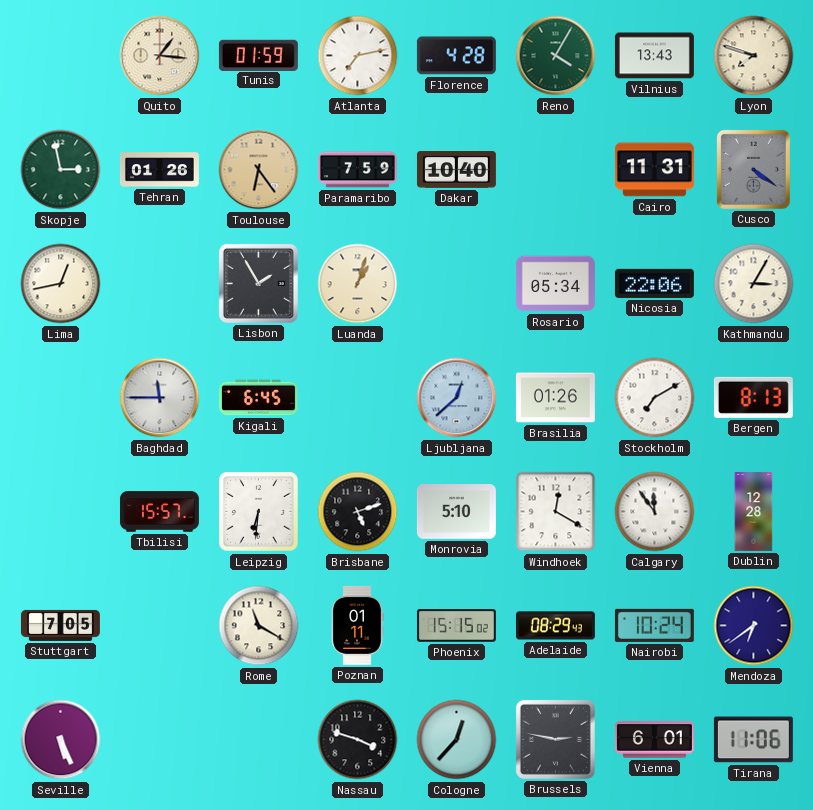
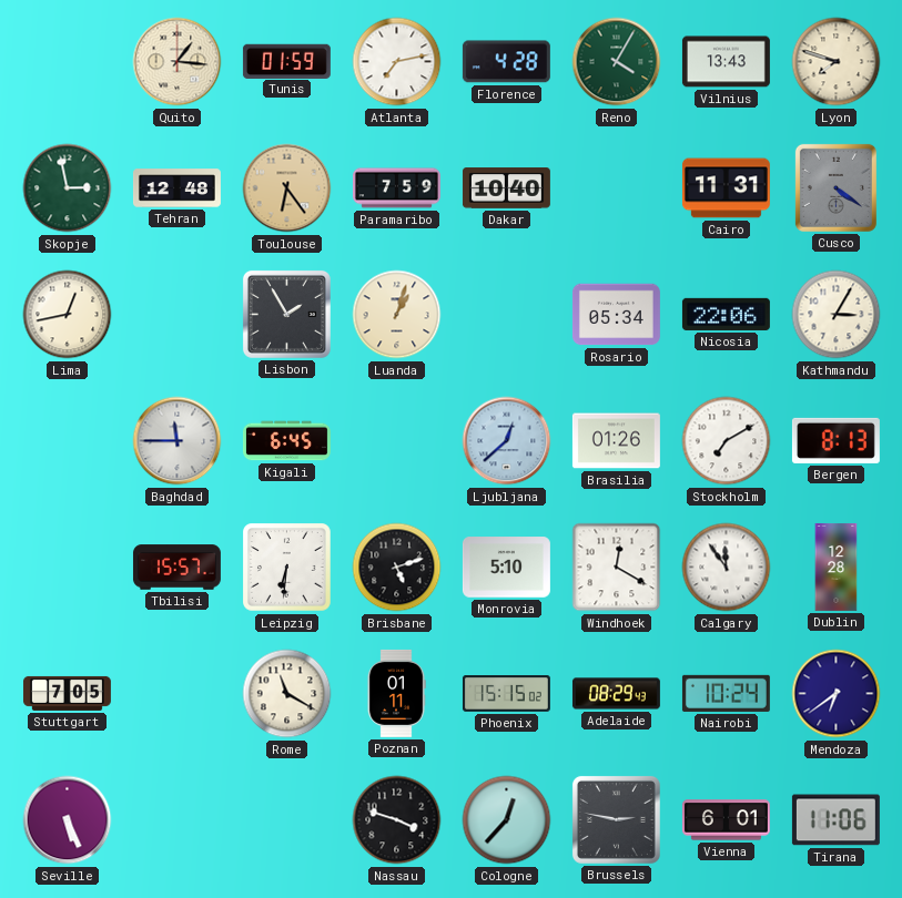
Tehran: 01:26 -> 12:48
